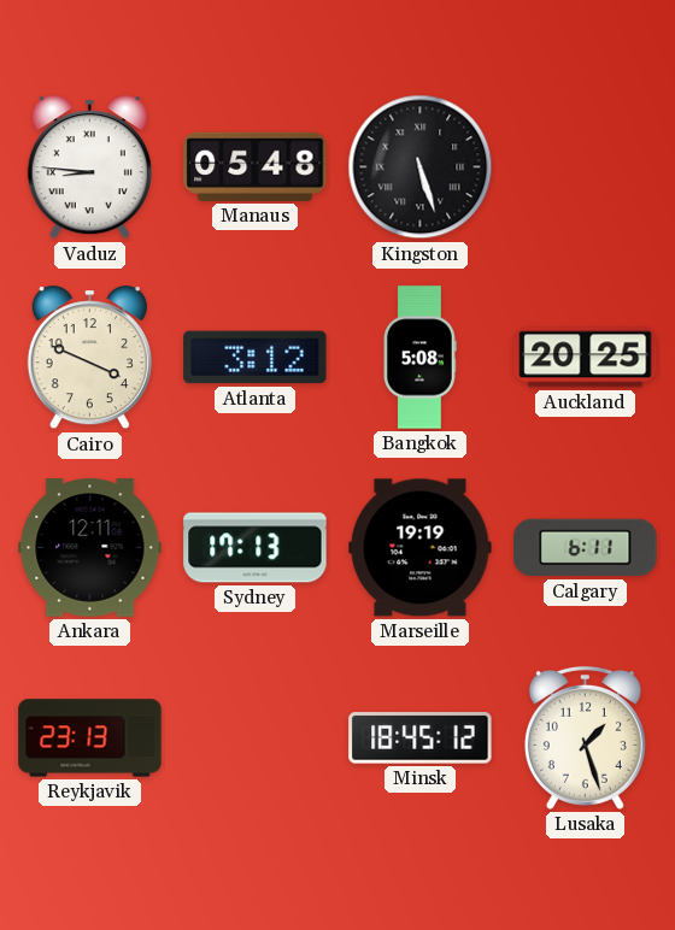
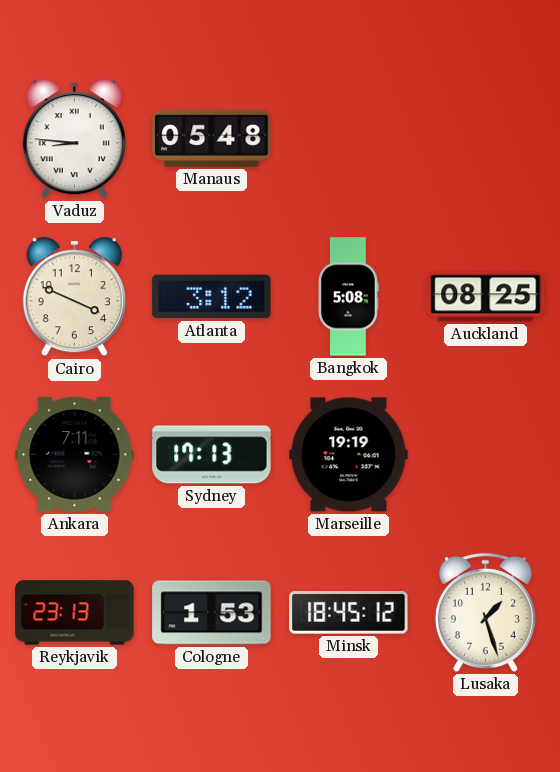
Kingston: 5:27 -> none
Auckland: 20:25 -> 08:25
Ankara: 12:11 -> 7:11
Calgary: 6:11 -> none
Cologne: none -> 1:53
